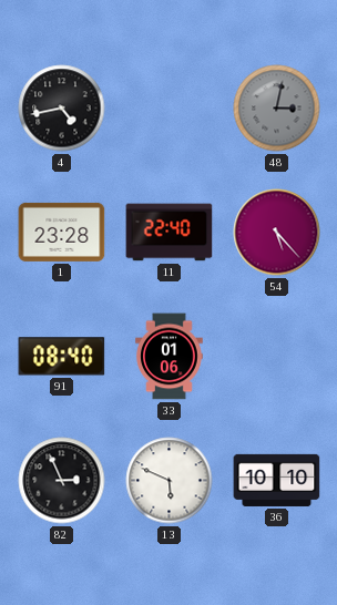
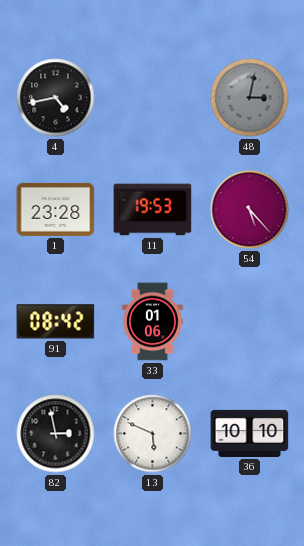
11: 22:40 -> 19:53
91: 08:40 -> 08:42
82: 2:56 -> 2:58
